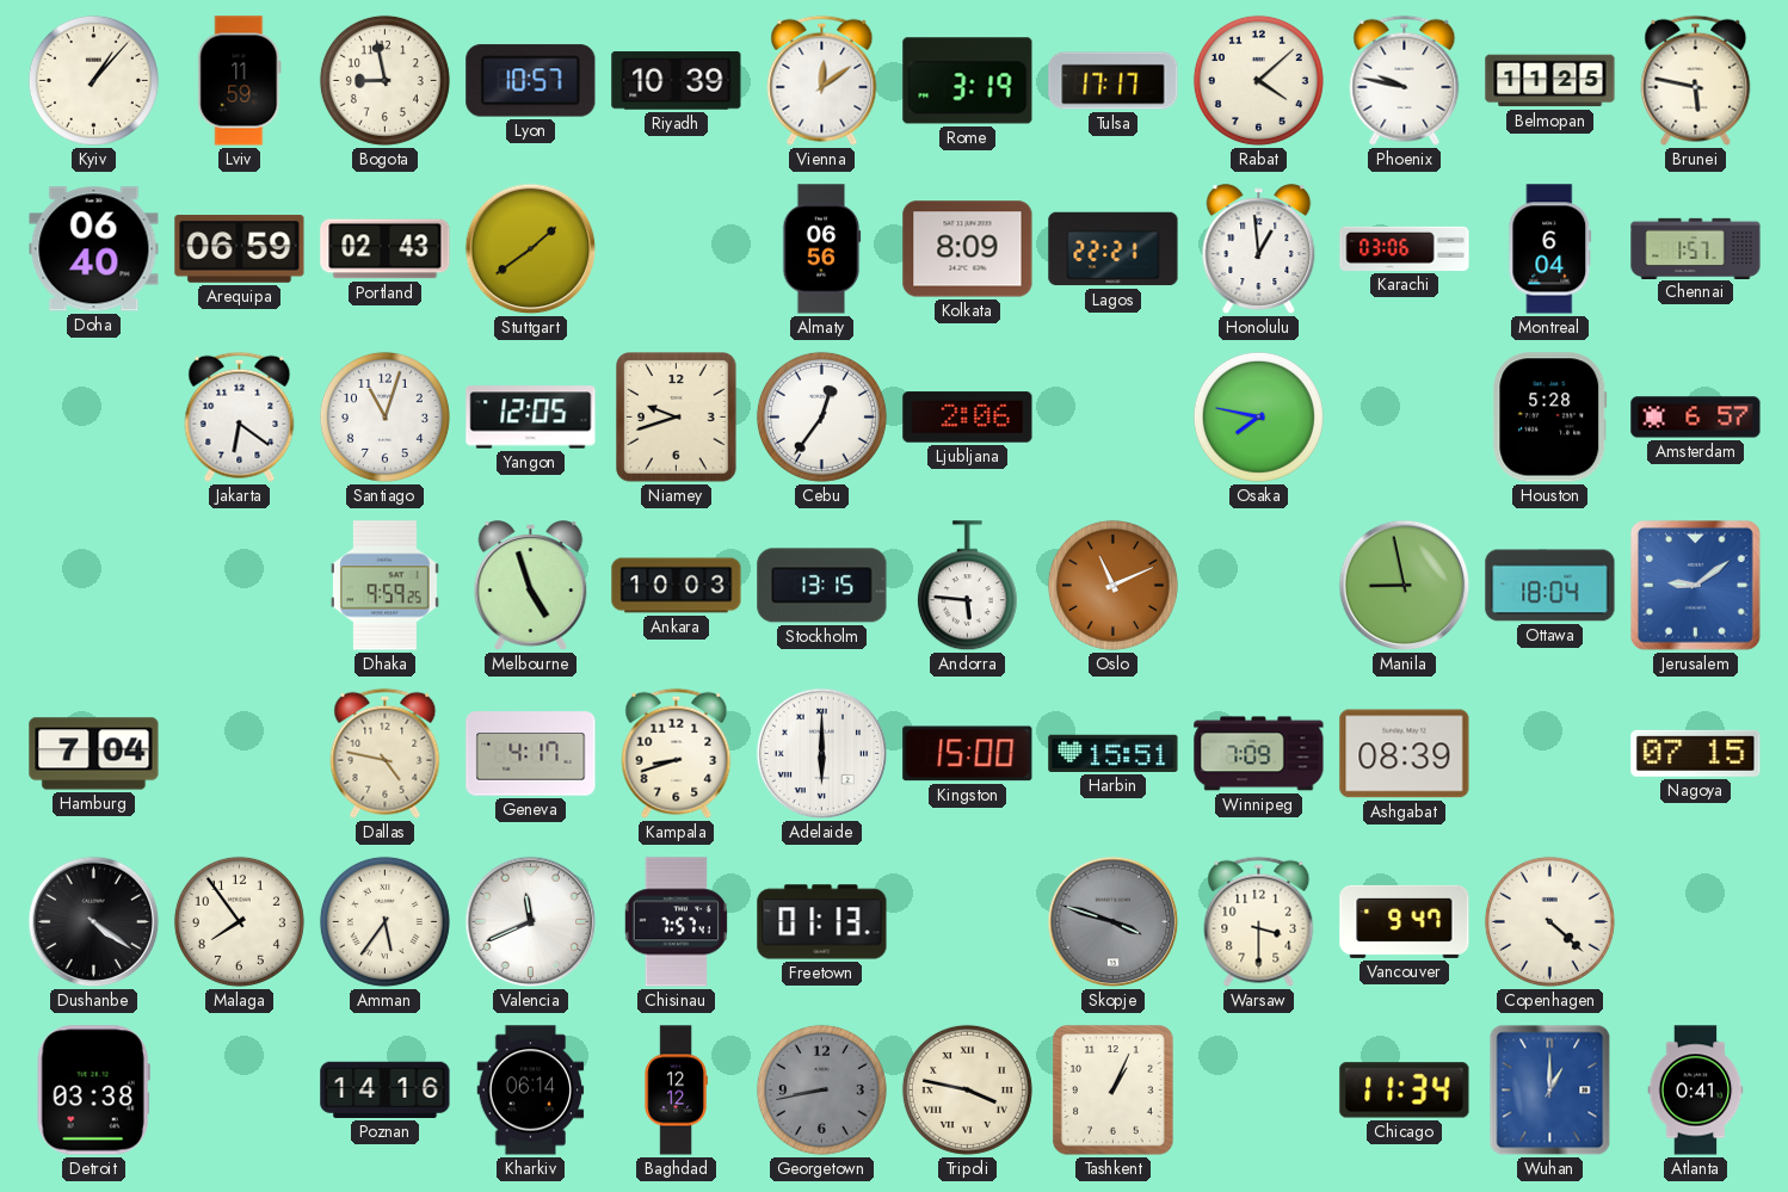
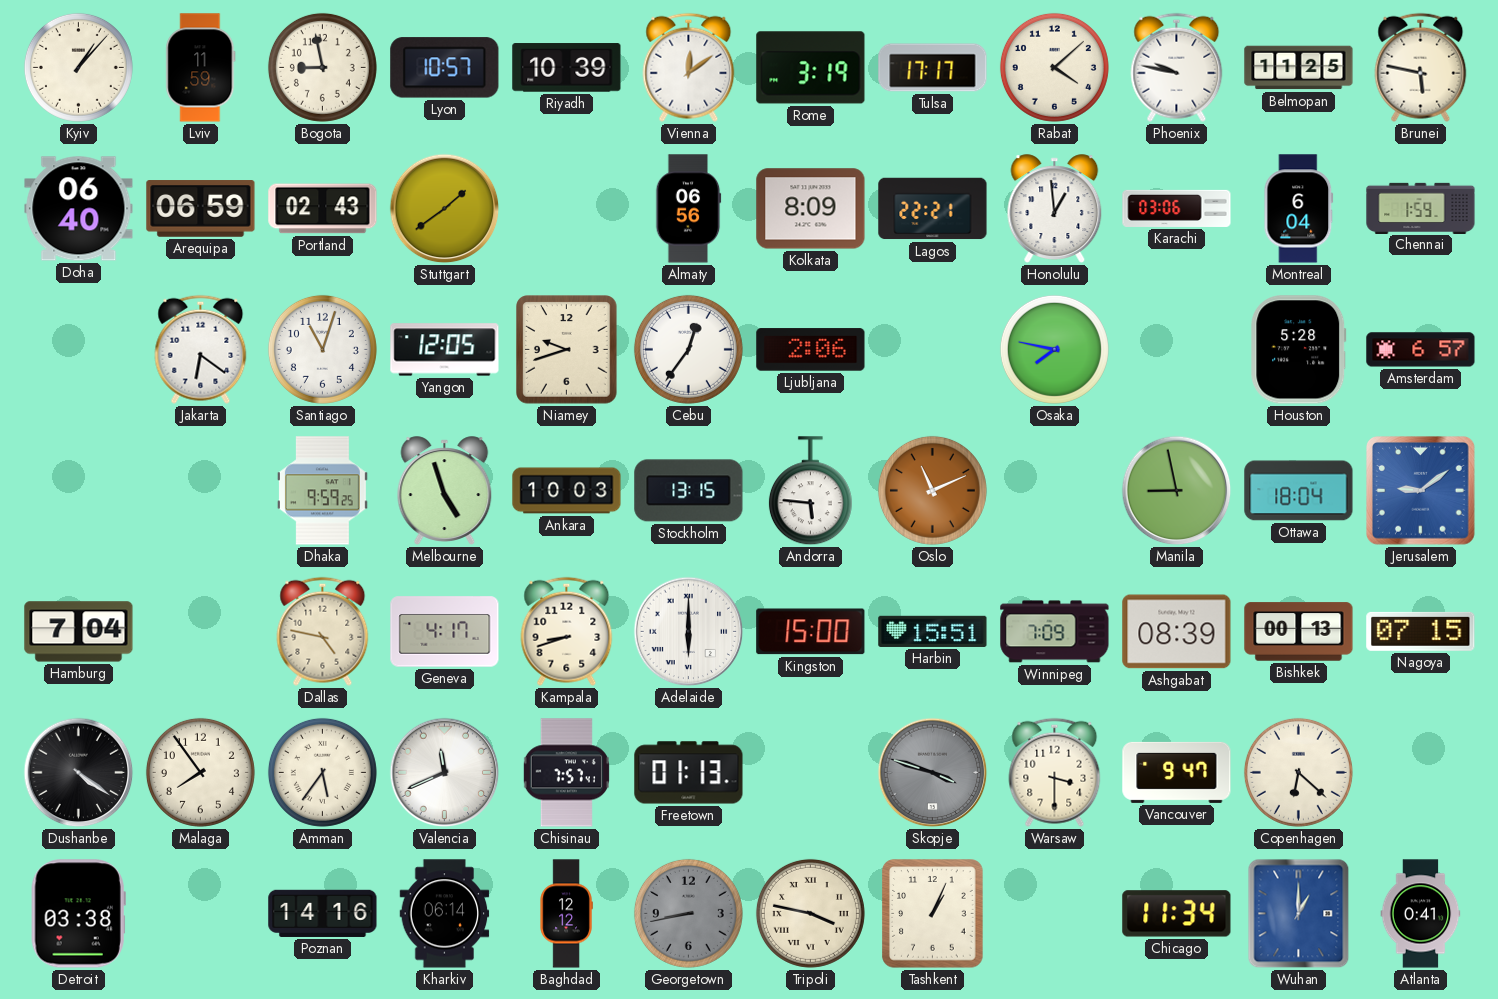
Chennai: 1:57 -> 1:59
Bishkek: none -> 00:13
Copenhagen: 4:22 -> 6:22
